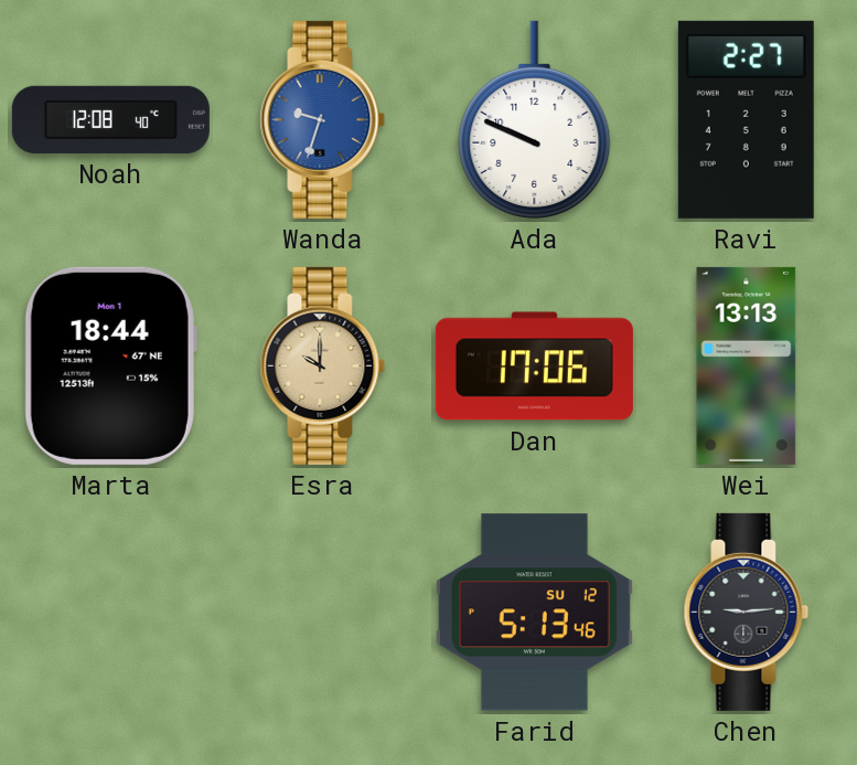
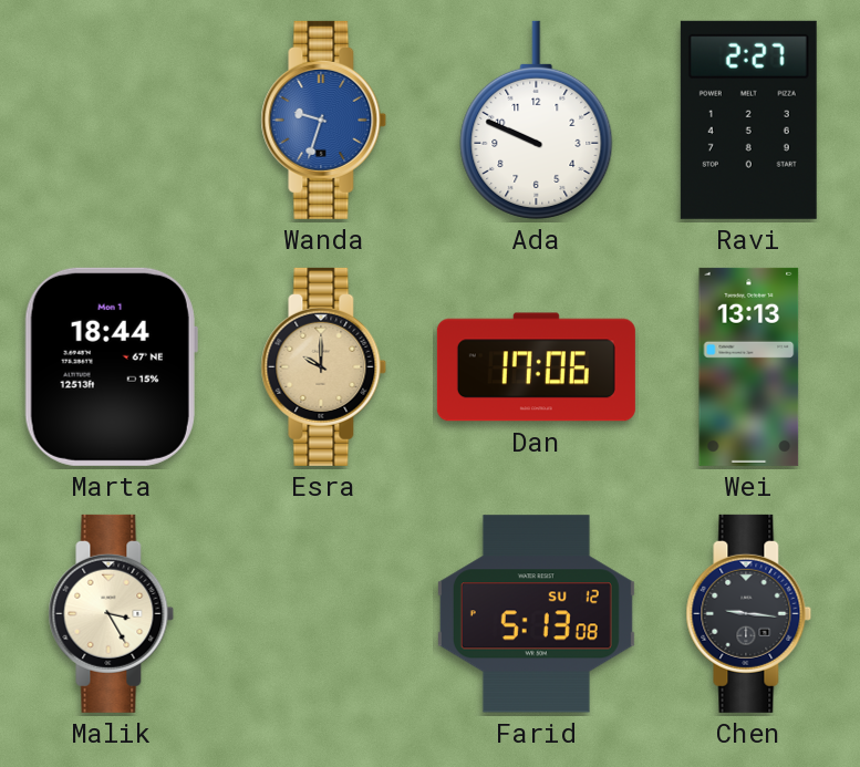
Noah: 12:08 -> none
Malik: none -> 3:25
Farid: 5:13:46 -> 5:13:08
Chen: 9:14 -> 9:16
